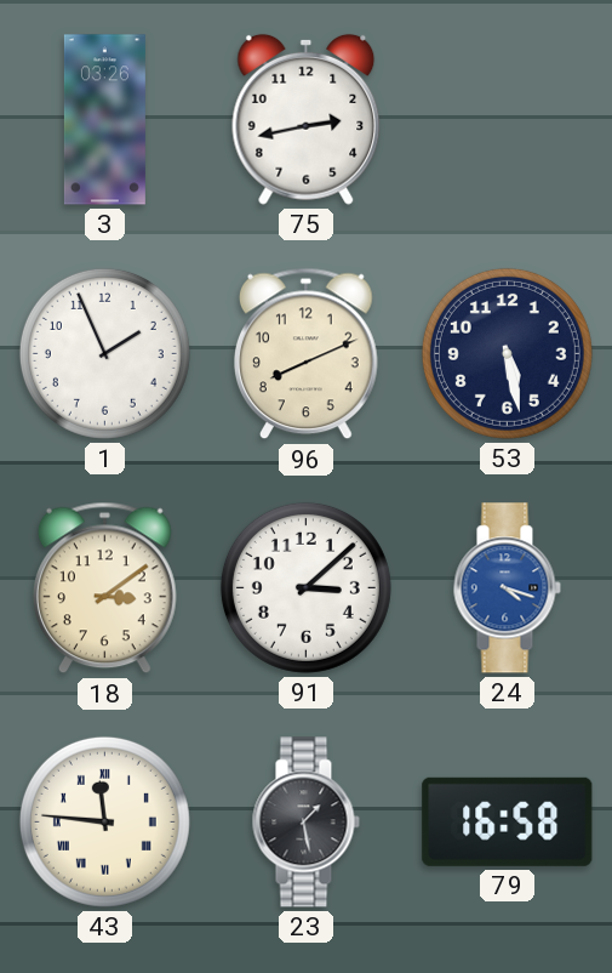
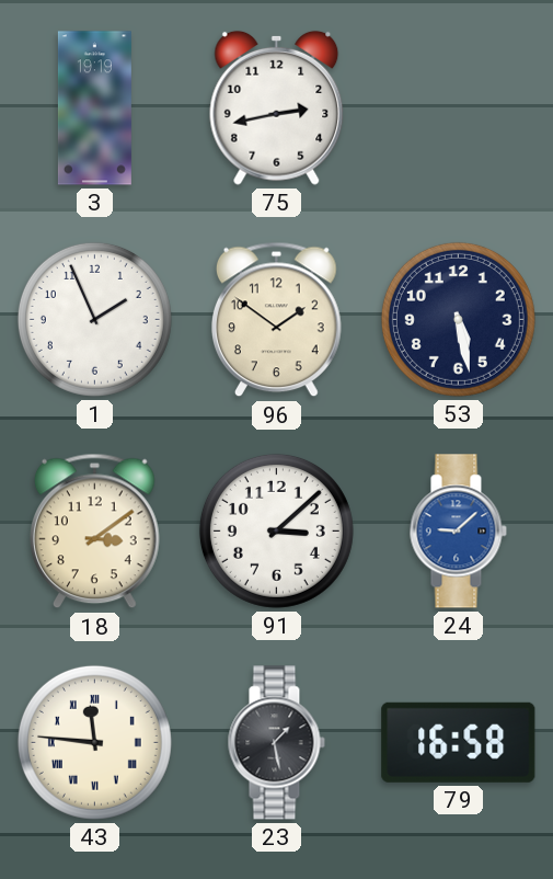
3: 03:26 -> 19:19
96: 8:11 -> 1:51
24: 4:18 -> 9:08
